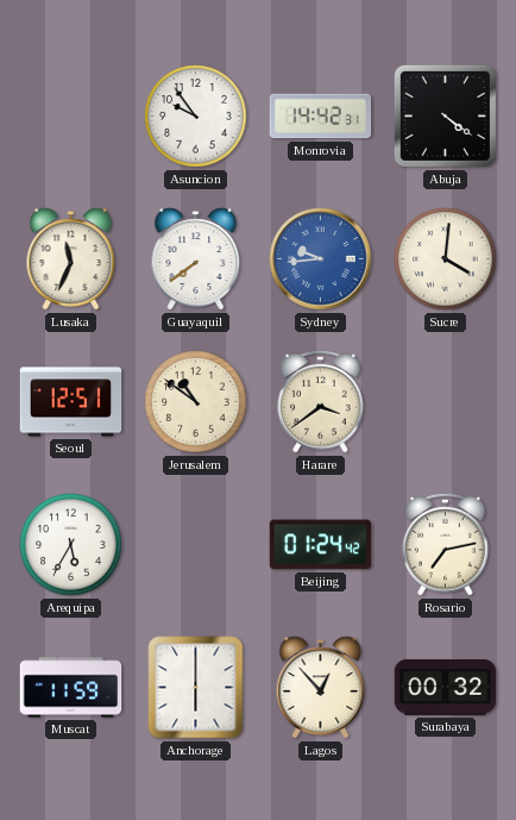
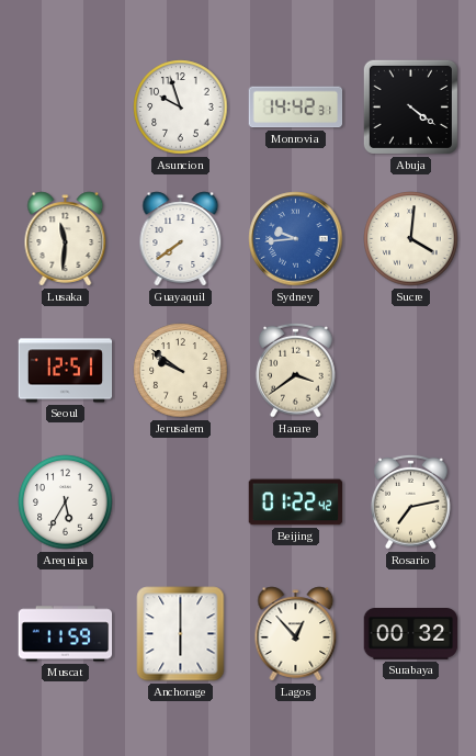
Asuncion: 9:54 -> 9:57
Lusaka: 11:34 -> 11:31
Jerusalem: 10:51 -> 9:51
Beijing: 01:24 -> 01:22
